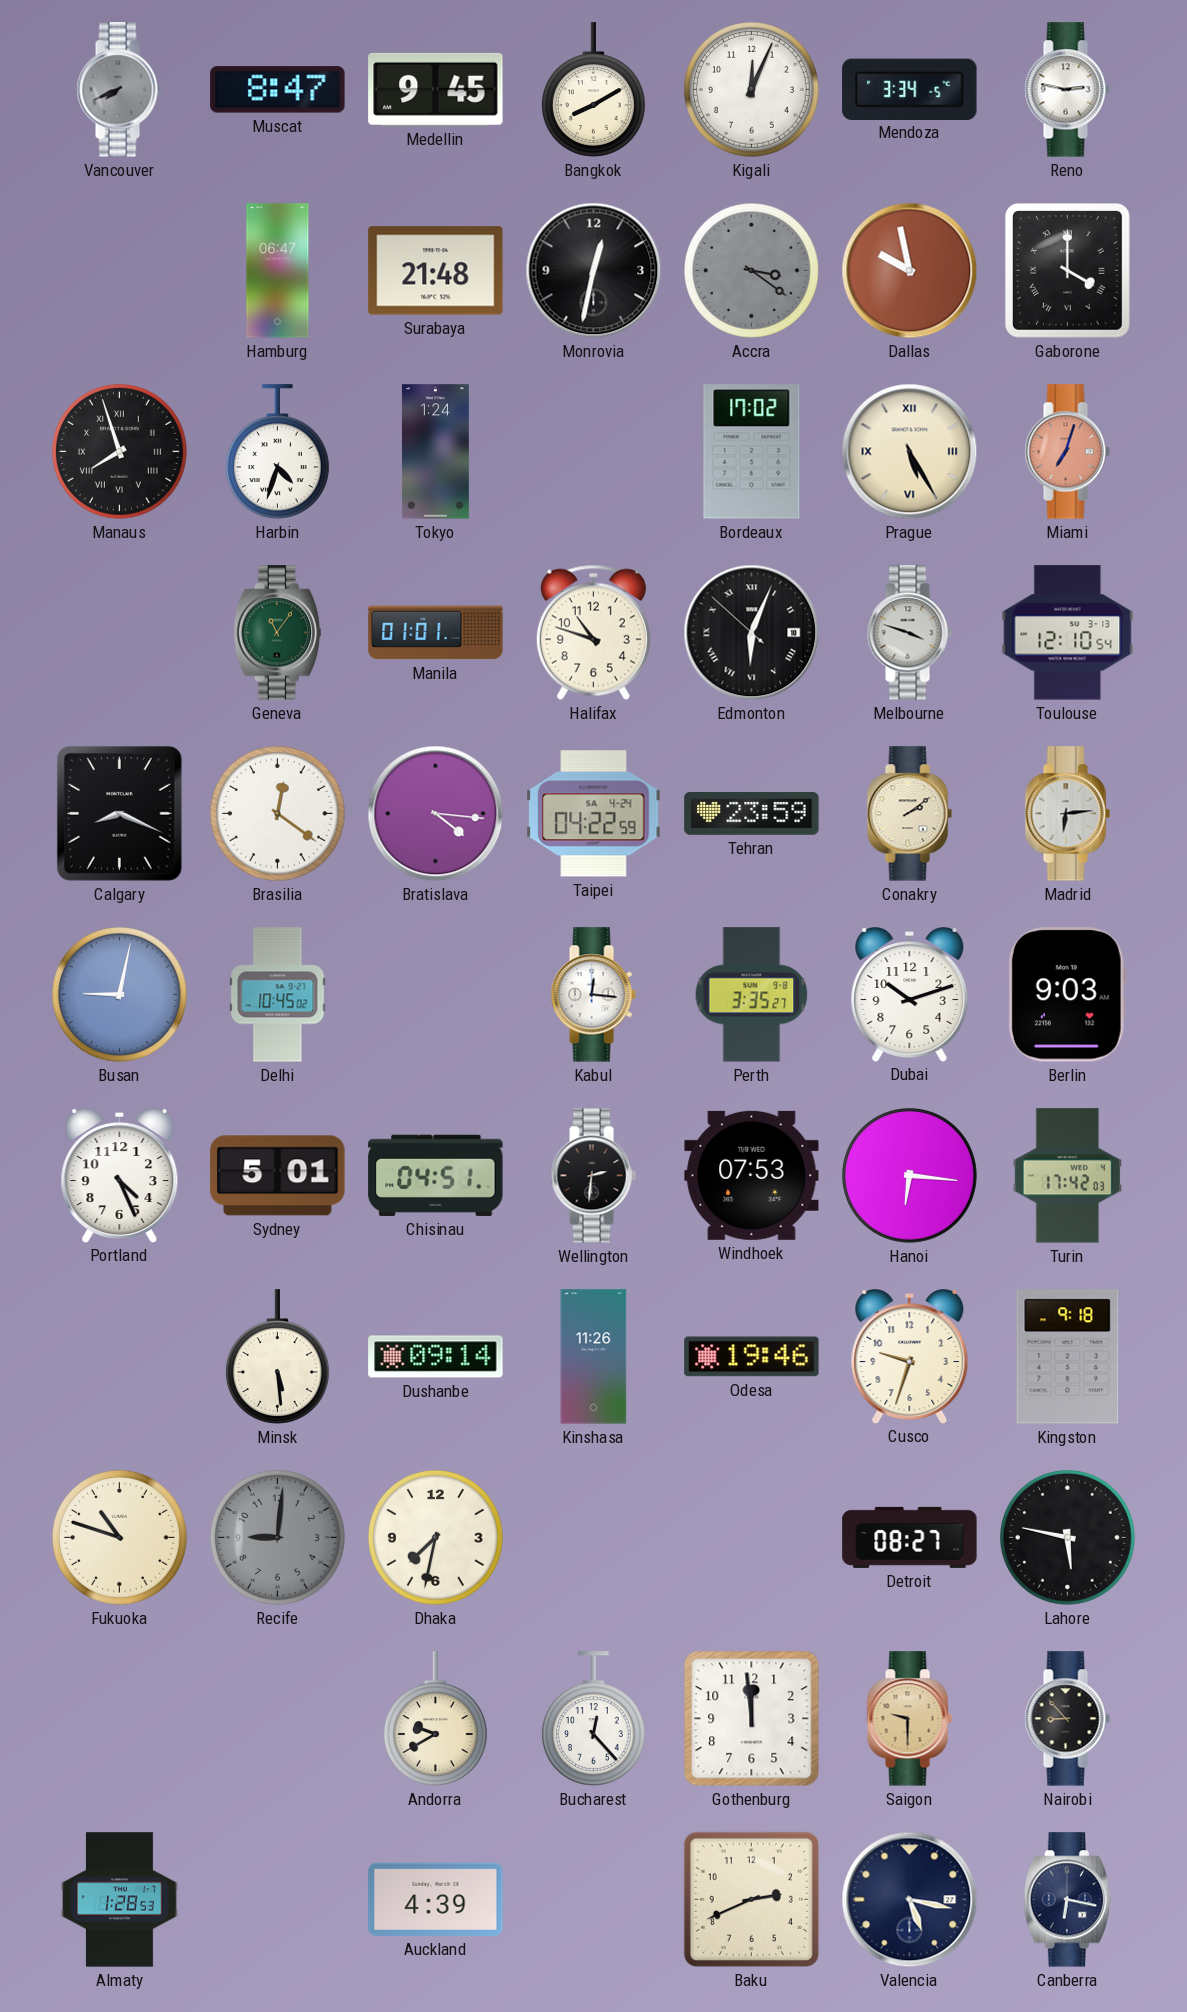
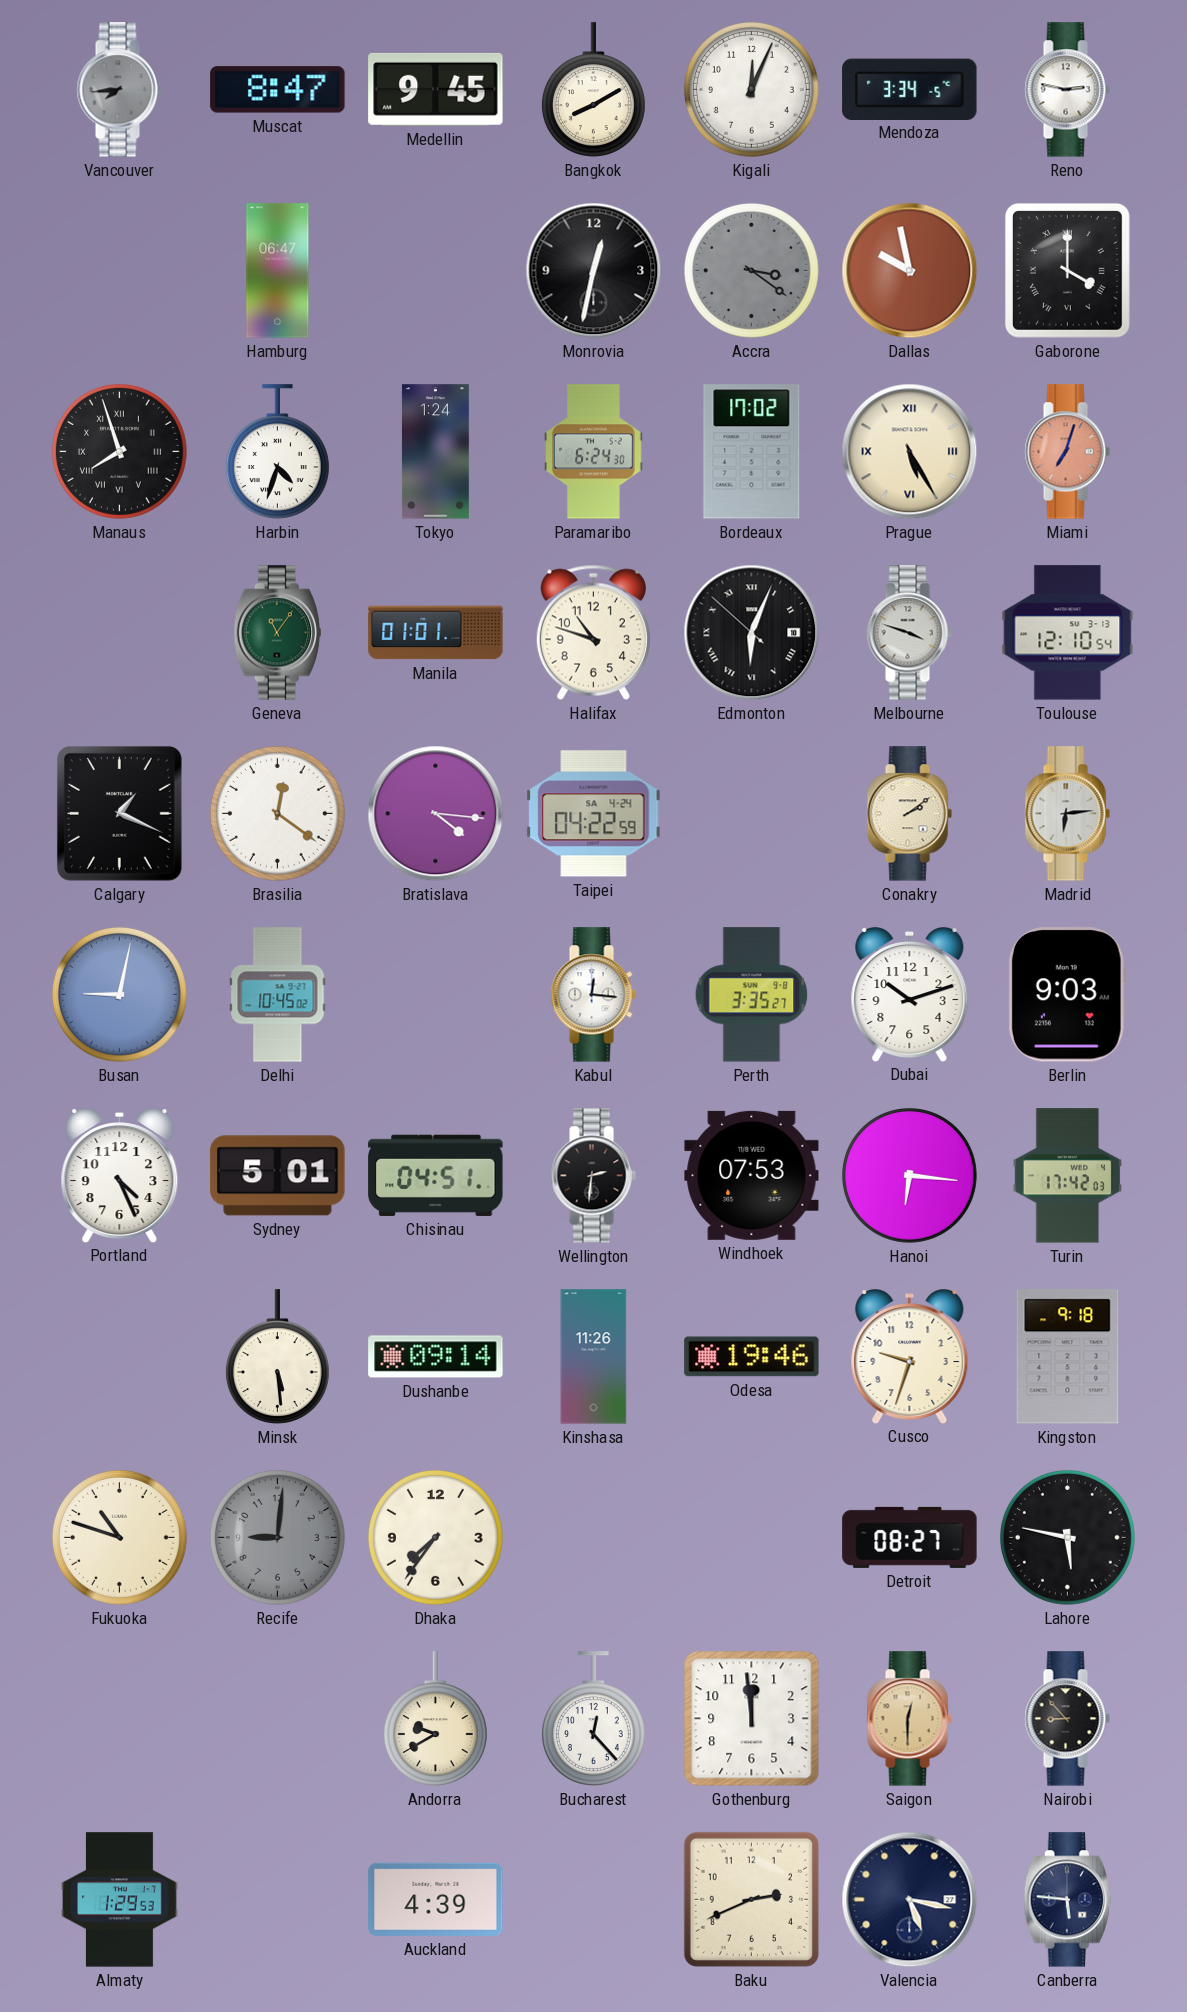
Vancouver: 7:41 -> 7:44
Surabaya: 21:48 -> none
Paramaribo: none -> 6:24
Calgary: 8:19 -> 1:19
Tehran: 23:59 -> none
Dhaka: 7:32 -> 7:36
Saigon: 9:30 -> 12:30
Almaty: 1:28 -> 1:29
Canberra: 6:17 -> 5:46
